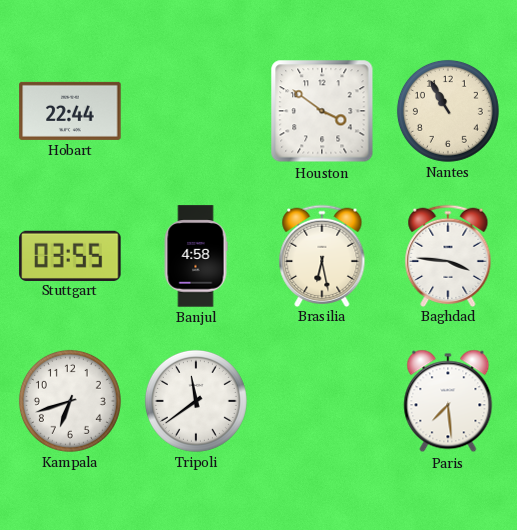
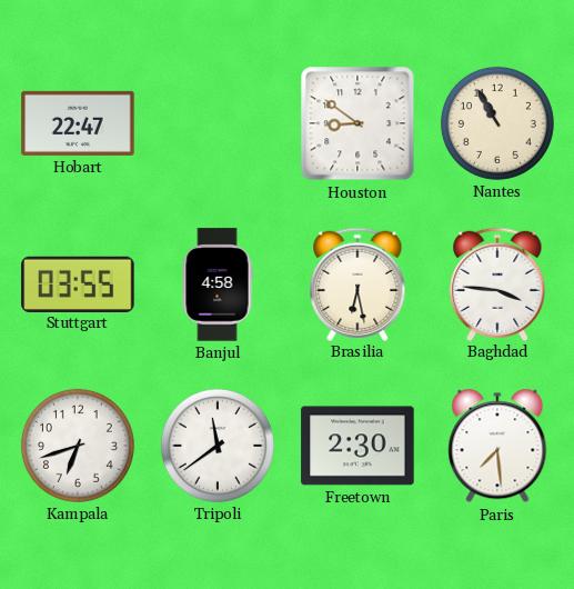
Hobart: 22:44 -> 22:47
Houston: 3:51 -> 8:51
Freetown: none -> 2:30
